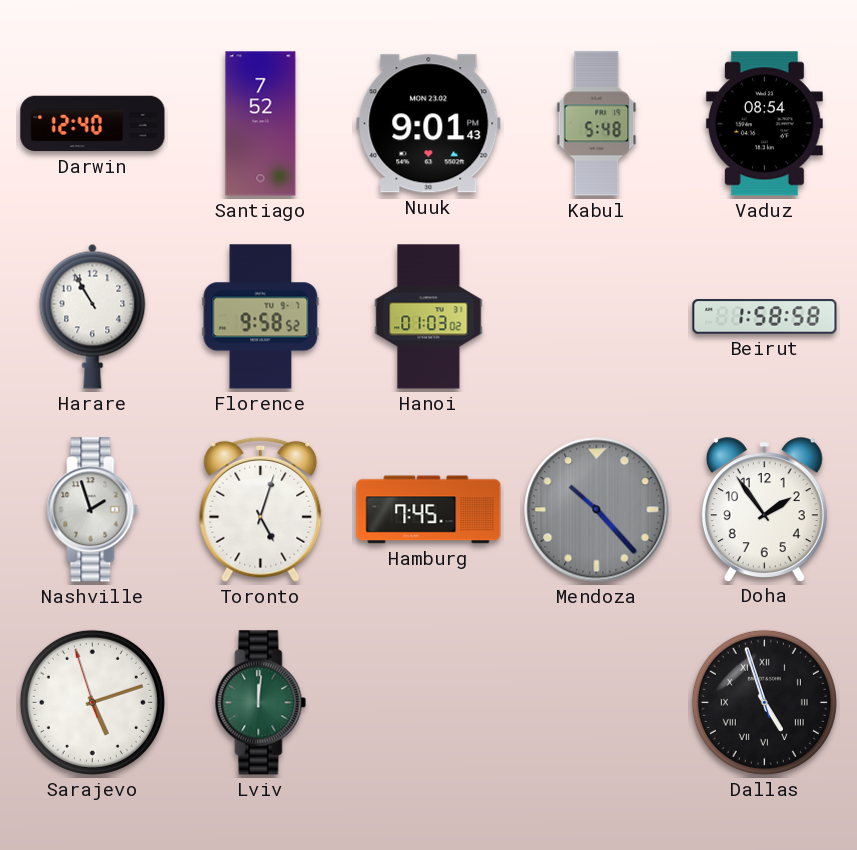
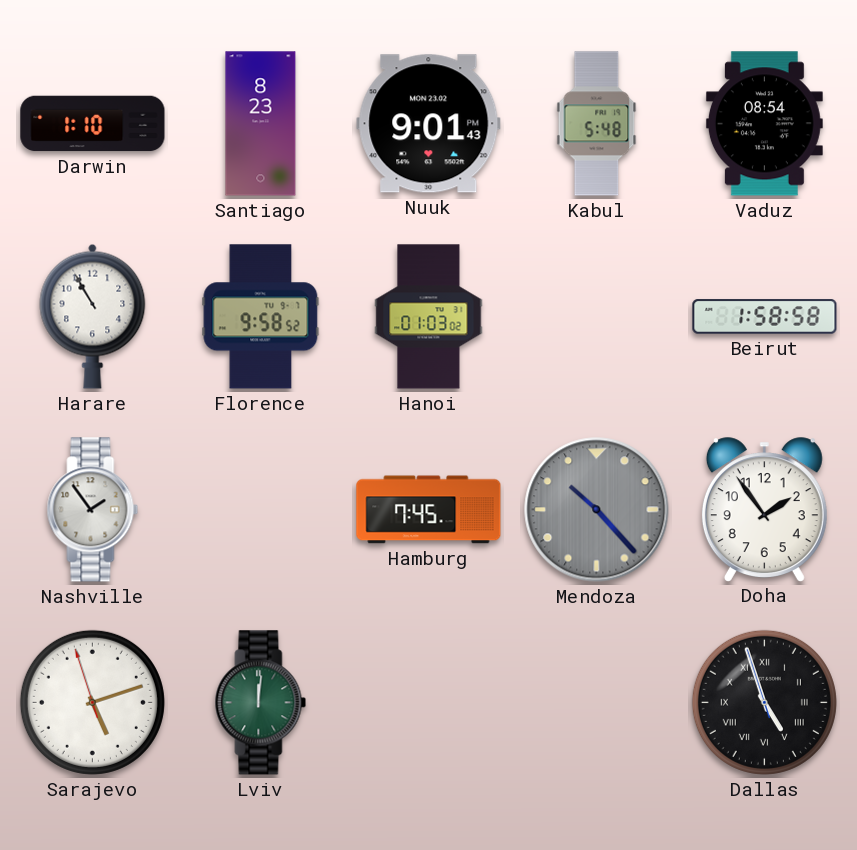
Darwin: 12:40 -> 1:10
Santiago: 7:52 -> 8:23
Nashville: 1:57 -> 1:54
Toronto: 5:03 -> none
